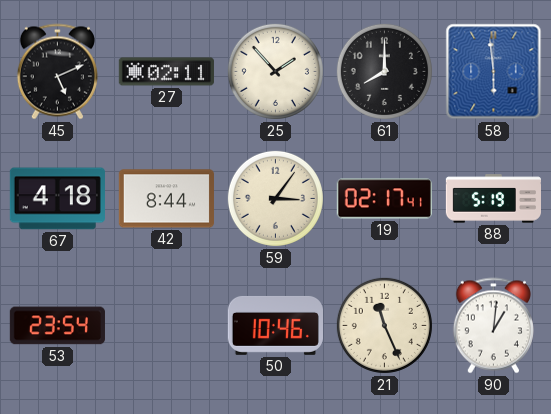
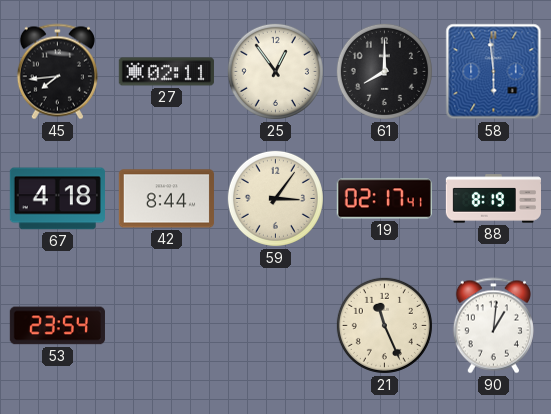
45: 5:11 -> 7:44
25: 1:53 -> 12:54
88: 5:19 -> 8:19
50: 10:46 -> none
